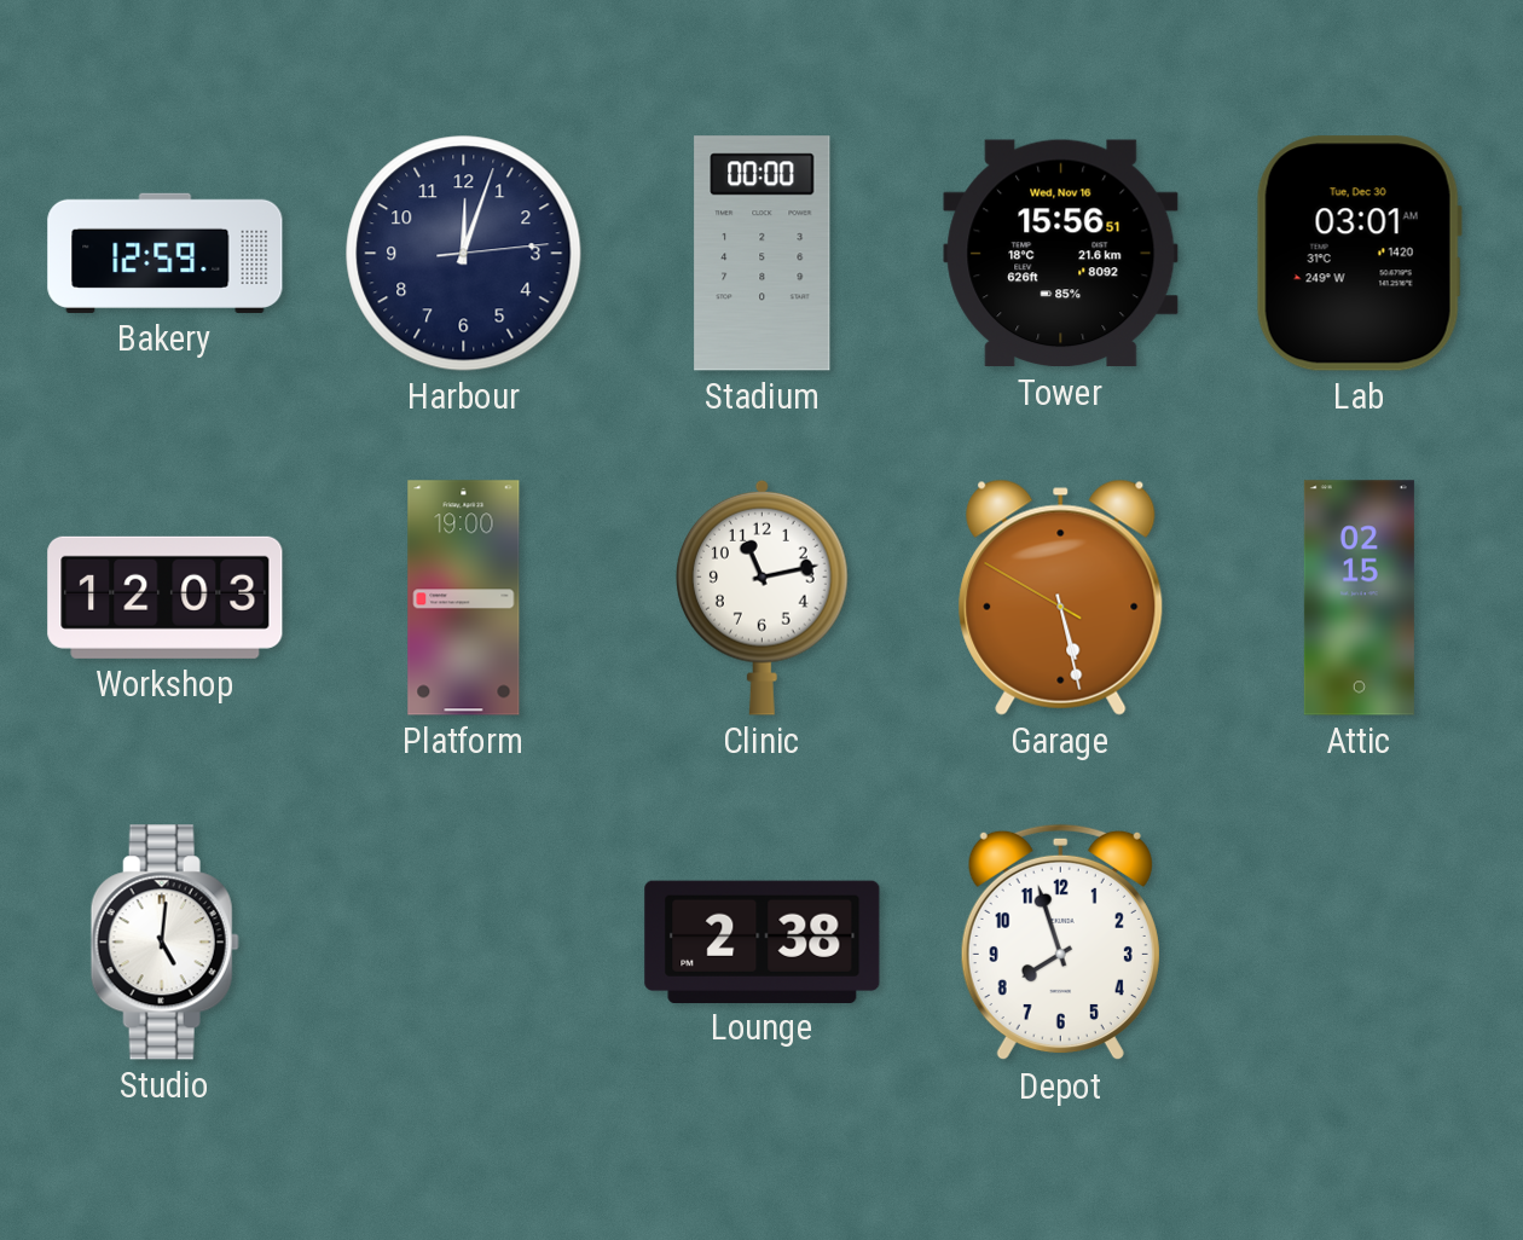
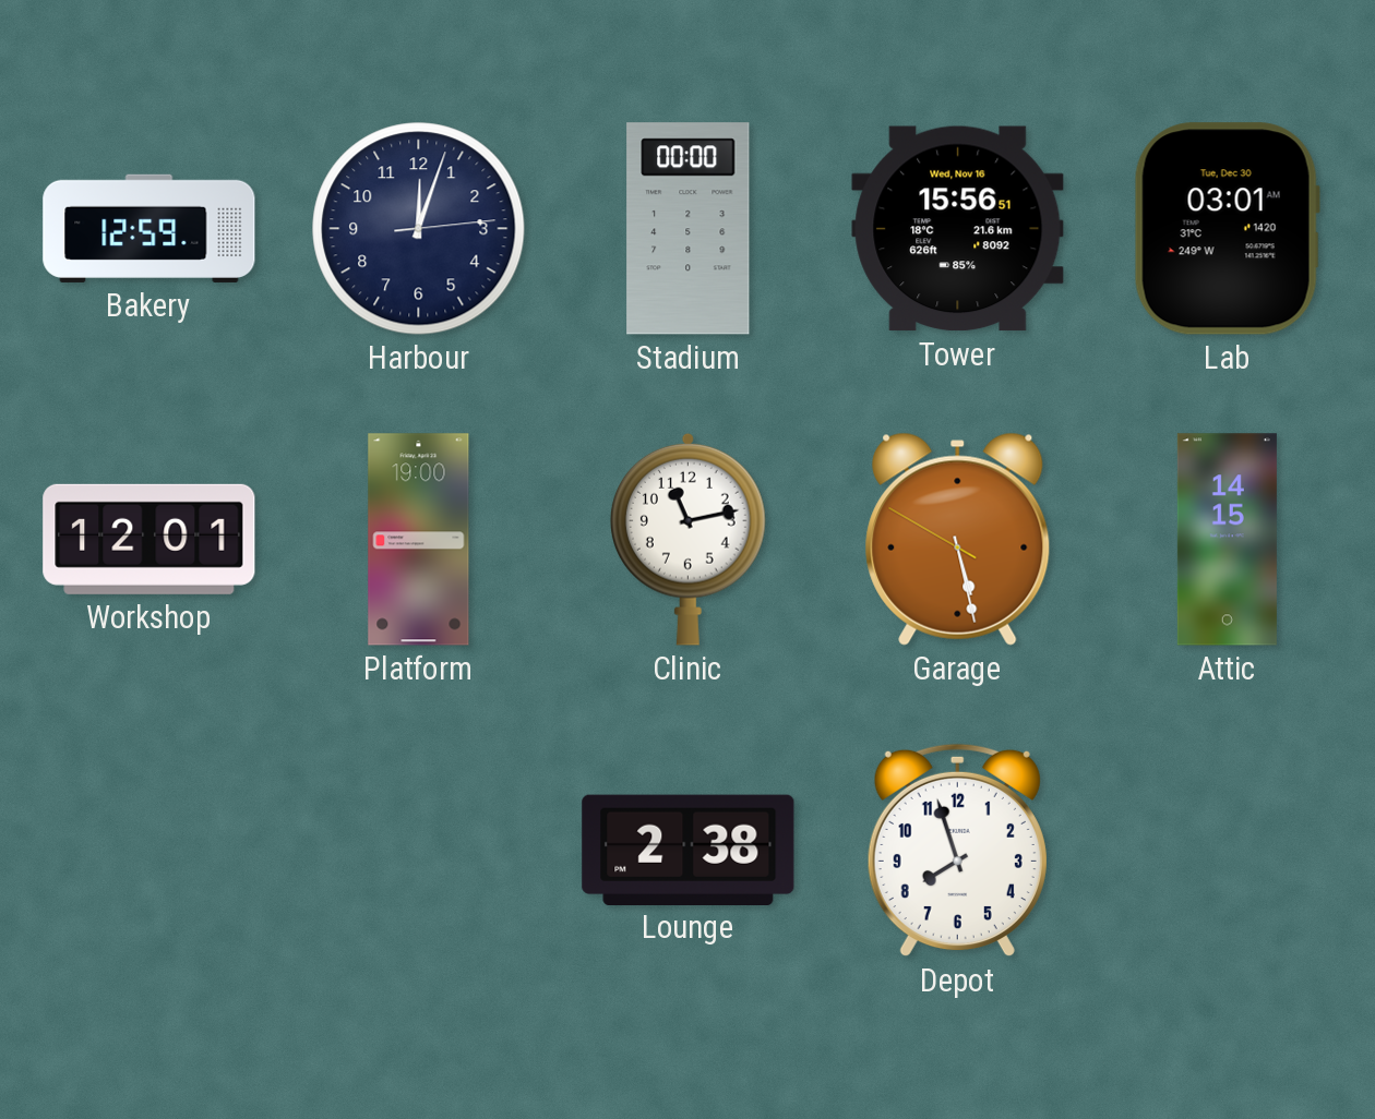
Workshop: 12:03 -> 12:01
Attic: 02:15 -> 14:15
Studio: 5:01 -> none
